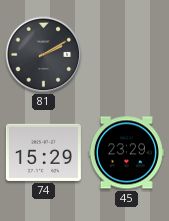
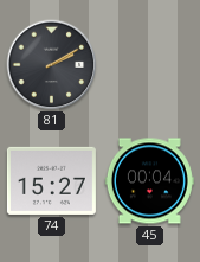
74: 15:29 -> 15:27
45: 23:29 -> 00:04
